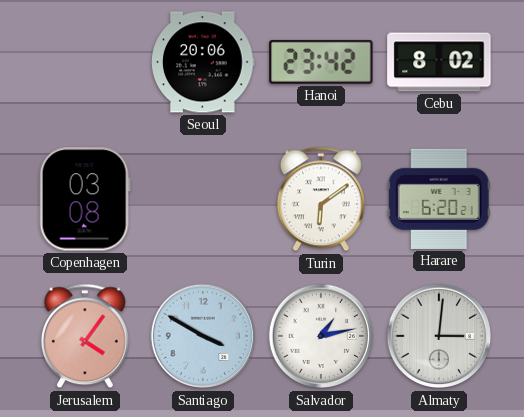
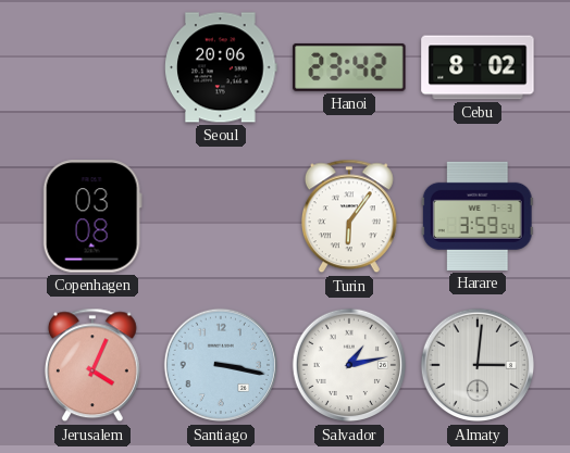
Turin: 6:09 -> 6:06
Harare: 6:20 -> 3:59
Jerusalem: 4:06 -> 4:04
Santiago: 3:50 -> 3:17
